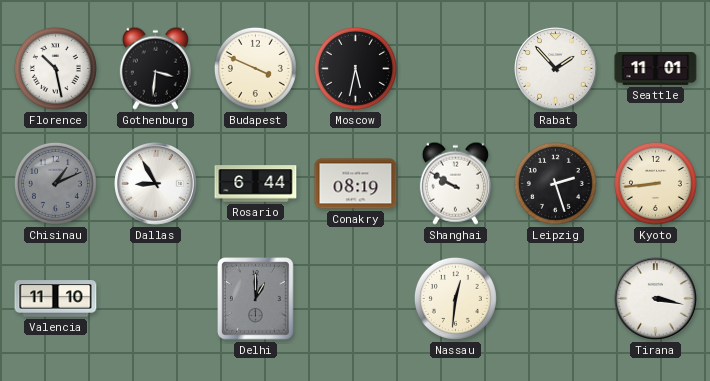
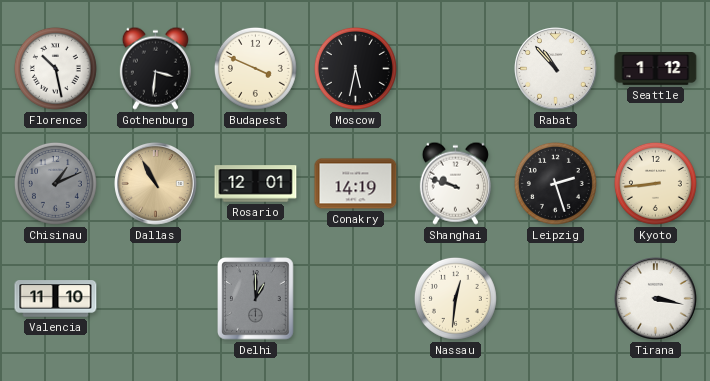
Rabat: 1:53 -> 10:53
Seattle: 11:01 -> 1:12
Dallas: 8:55 -> 10:55
Dallas dial: white -> champagne
Rosario: 6:44 -> 12:01
Conakry: 08:19 -> 14:19
Shanghai: 9:50 -> 9:48
